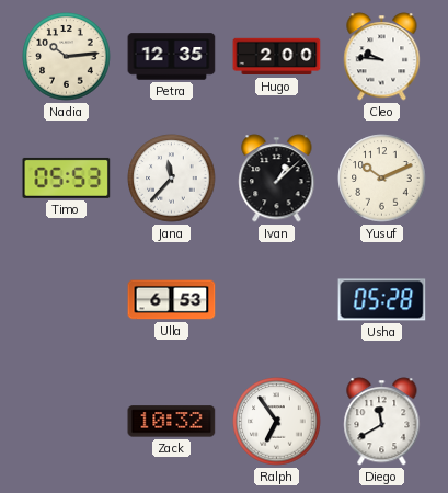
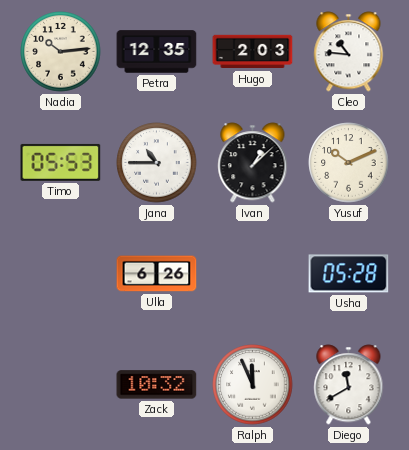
Hugo: 2:00 -> 2:03
Cleo: 9:46 -> 10:46
Jana: 11:37 -> 10:45
Ulla: 6:53 -> 6:26
Ralph: 6:54 -> 11:56
